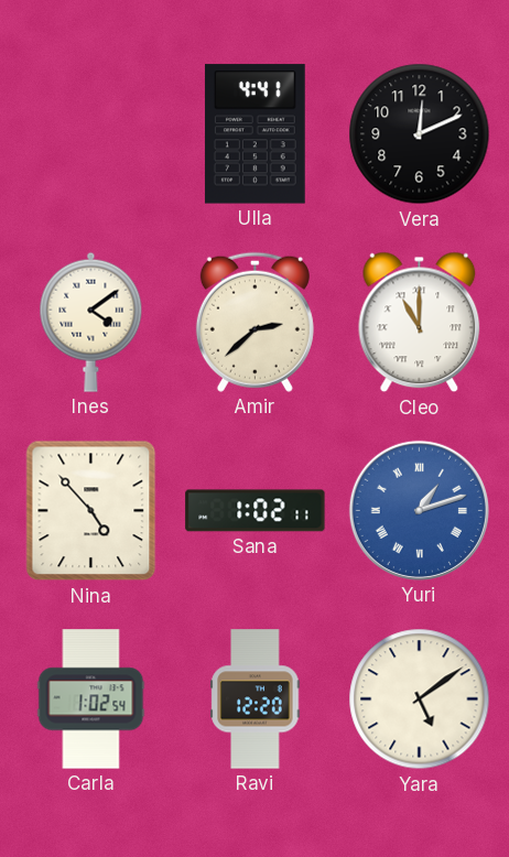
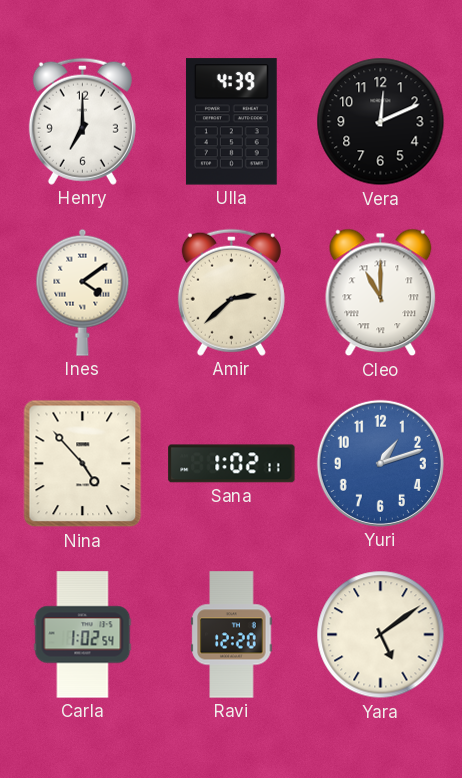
Henry: none -> 7:00
Ulla: 4:41 -> 4:39
Yuri numerals: Roman -> Arabic
